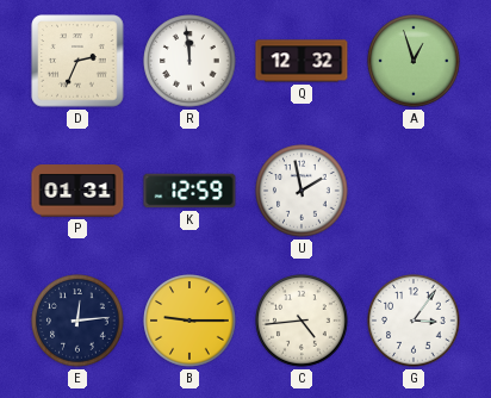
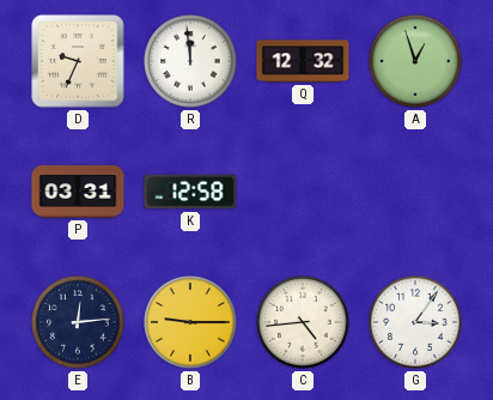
D: 2:34 -> 9:34
P: 01:31 -> 03:31
K: 12:59 -> 12:58
U: 1:58 -> none
